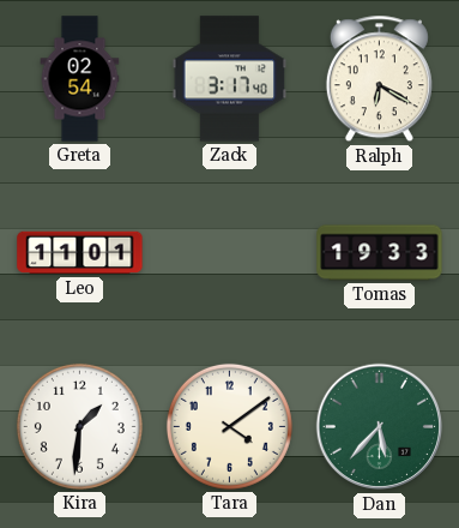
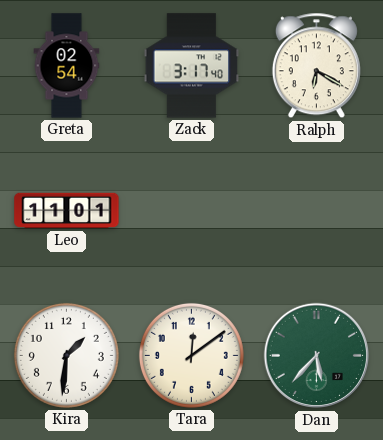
Tomas: 19:33 -> none
Tara: 4:09 -> 12:09
